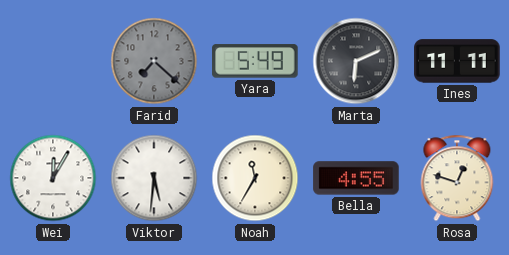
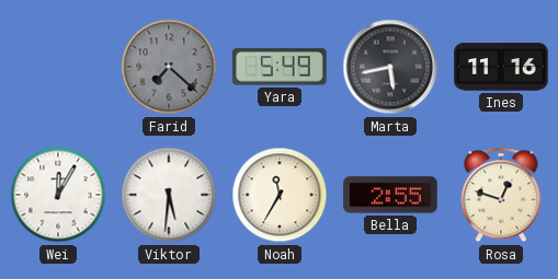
Marta: 6:11 -> 5:43
Ines: 11:11 -> 11:16
Bella: 4:55 -> 2:55
